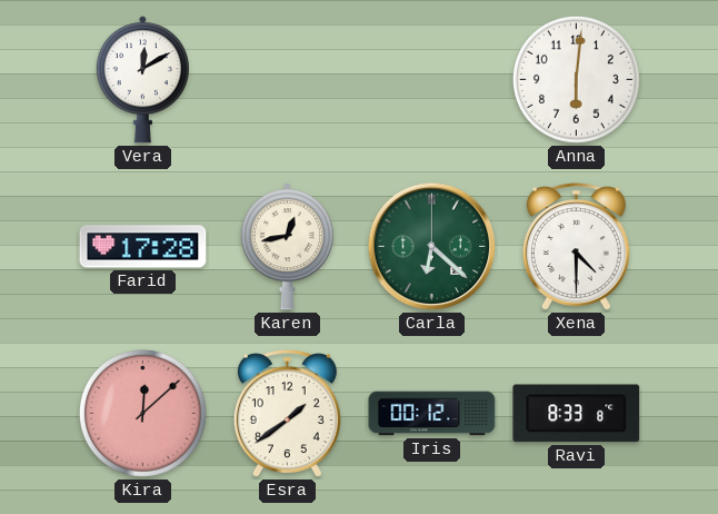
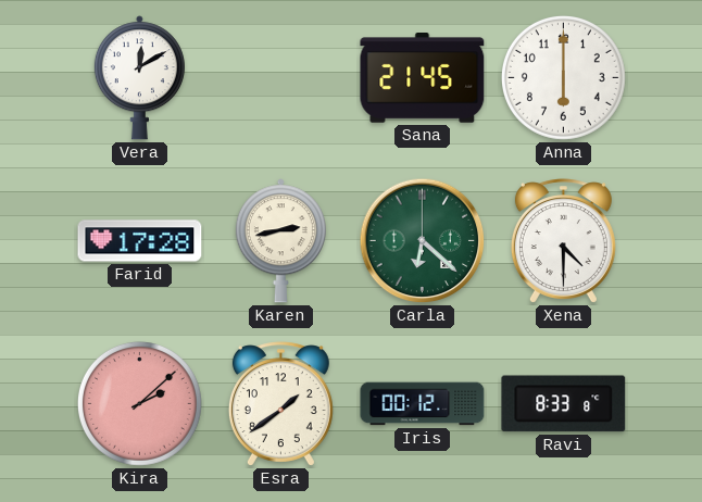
Sana: none -> 21:45
Anna: 6:01 -> 6:00
Karen: 12:43 -> 2:43
Kira: 12:08 -> 2:08
